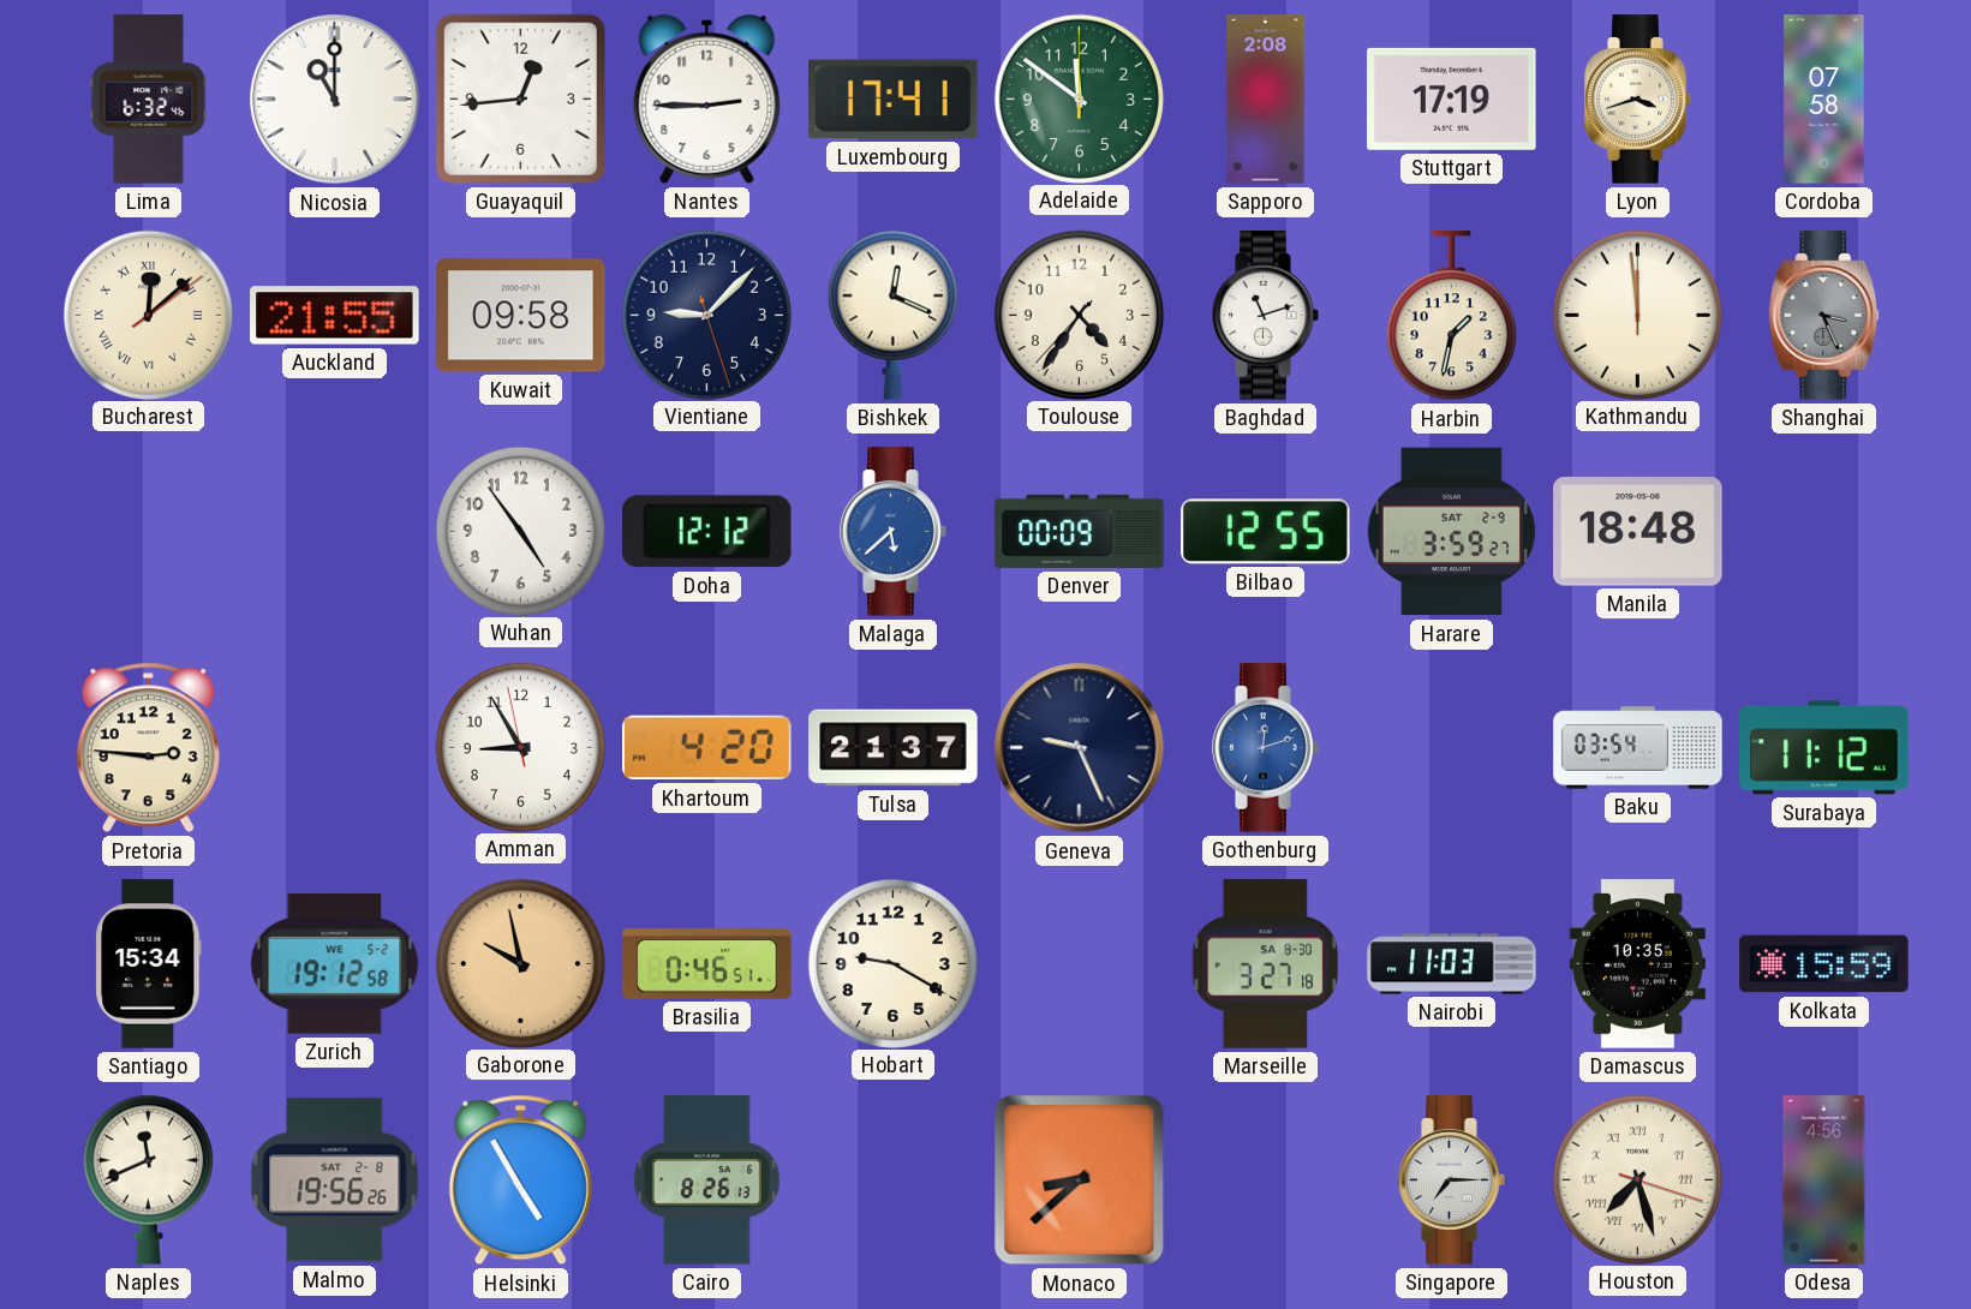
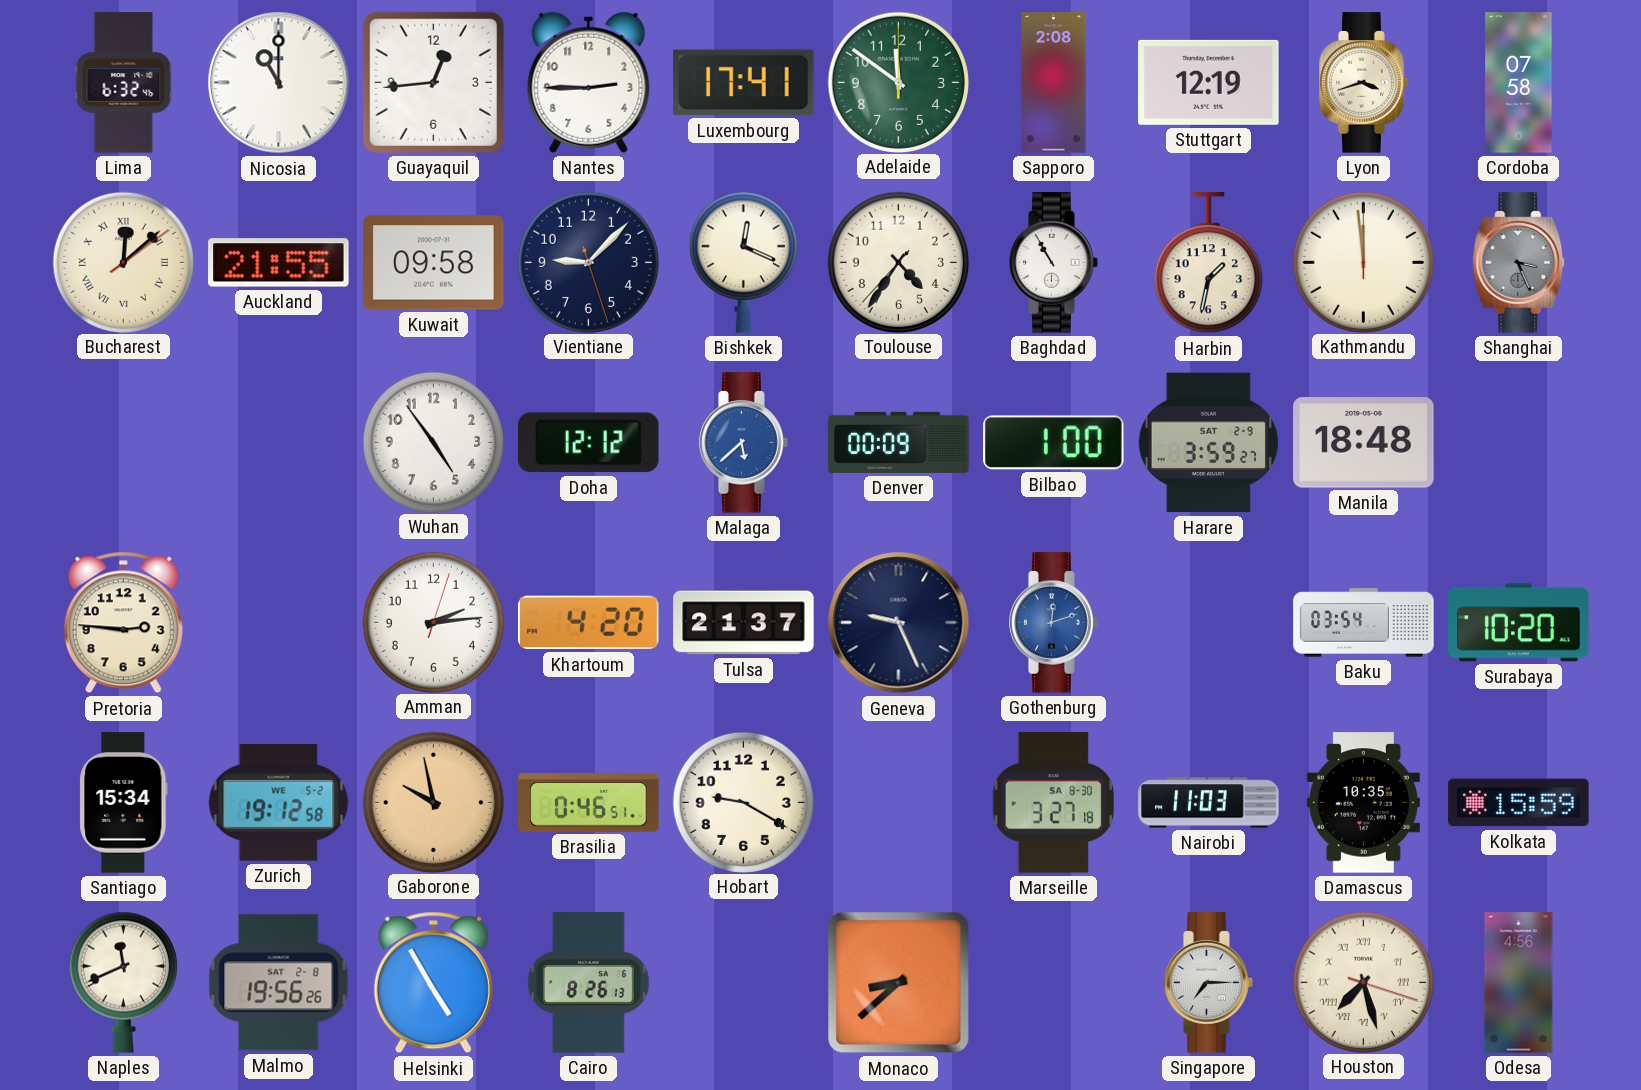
Stuttgart: 17:19 -> 12:19
Baghdad: 11:12 -> 10:55
Bilbao: 12:55 -> 1:00
Amman: 8:54 -> 2:14
Surabaya: 11:12 -> 10:20
